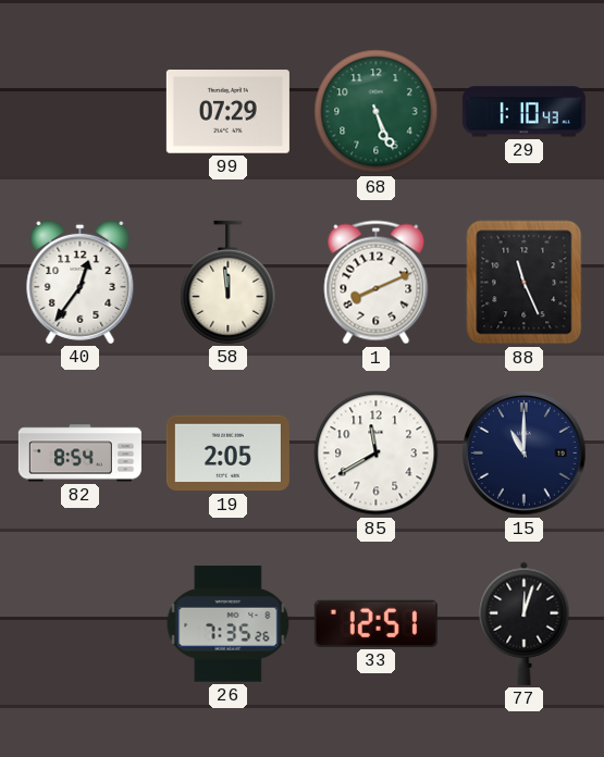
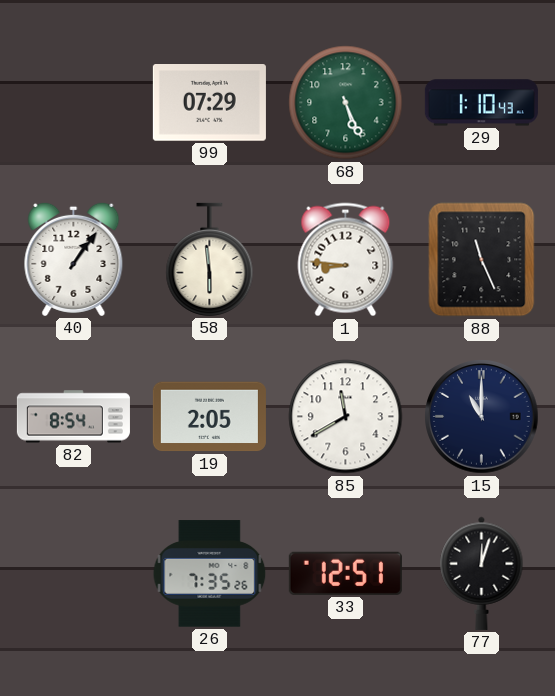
40: 12:36 -> 1:06
58: 11:59 -> 5:59
1: 8:11 -> 8:46
